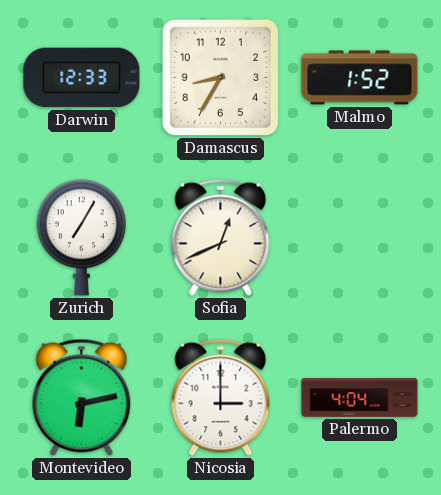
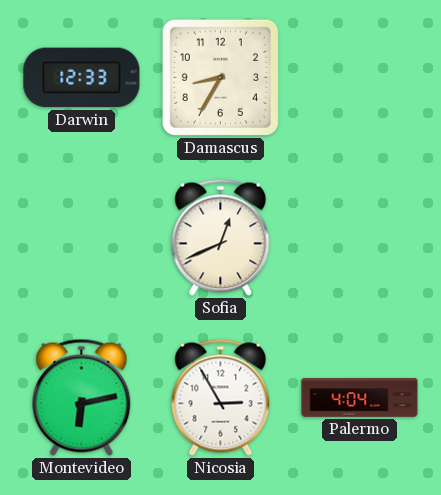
Malmo: 1:52 -> none
Zurich: 7:05 -> none
Nicosia: 3:00 -> 2:55
